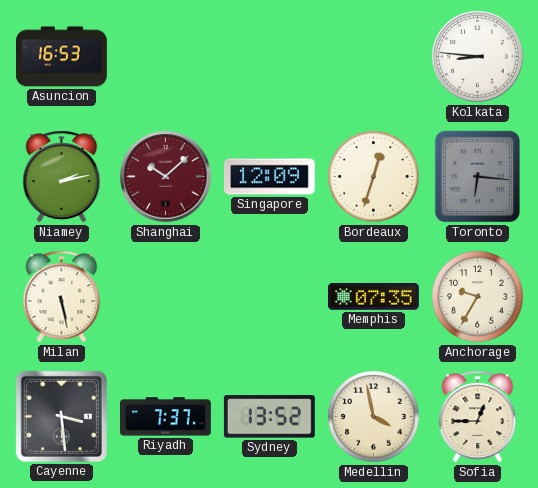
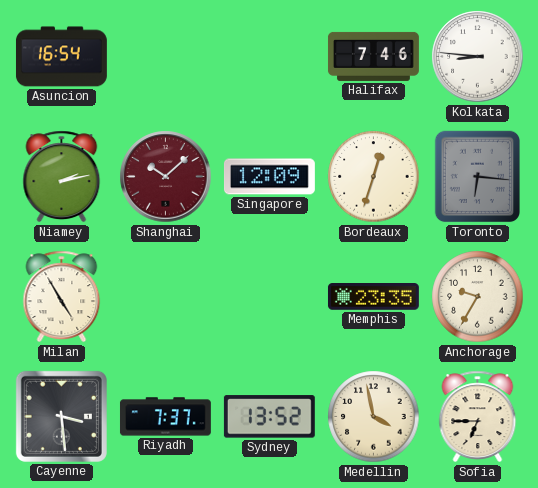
Asuncion: 16:53 -> 16:54
Halifax: none -> 7:46
Milan: 5:28 -> 4:55
Memphis: 07:35 -> 23:35
Sofia: 12:45 -> 6:45
